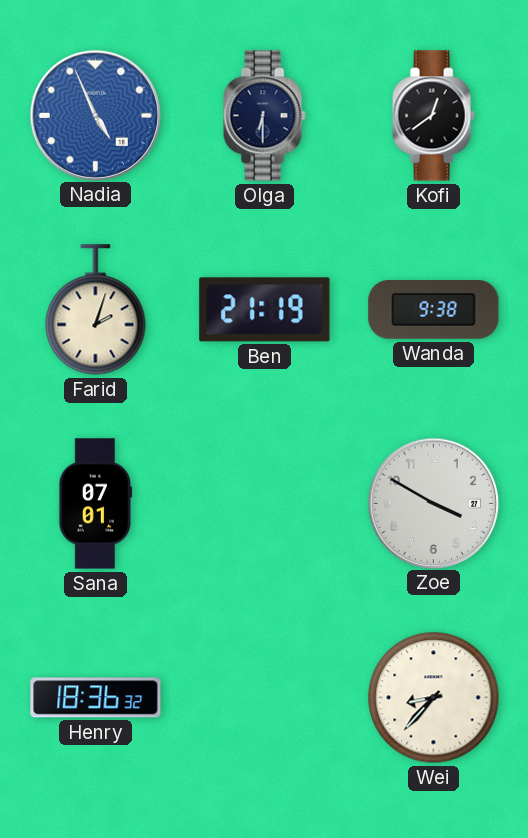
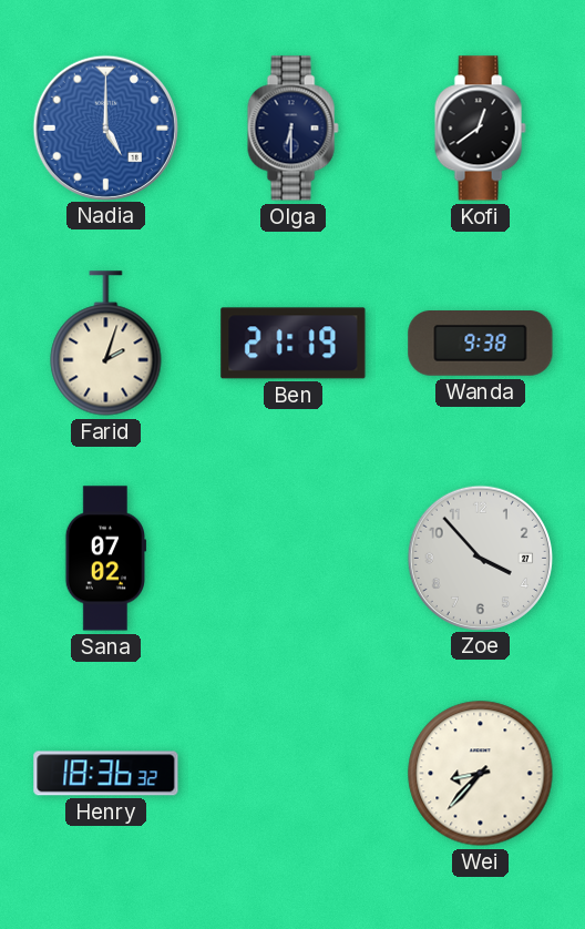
Nadia: 4:56 -> 5:00
Sana: 07:01 -> 07:02
Zoe: 3:50 -> 3:53
